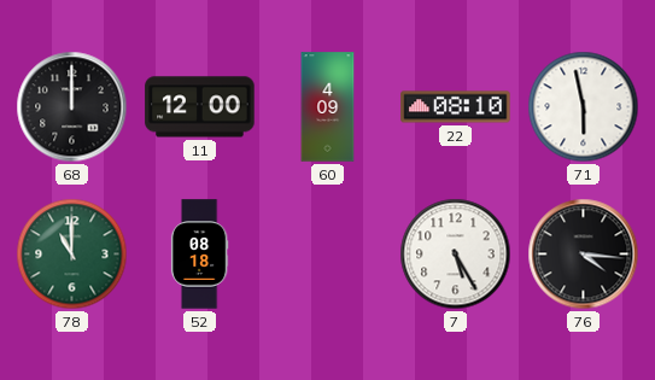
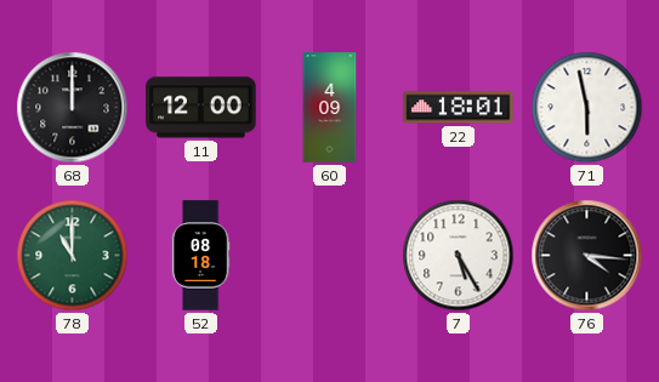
22: 08:10 -> 18:01
